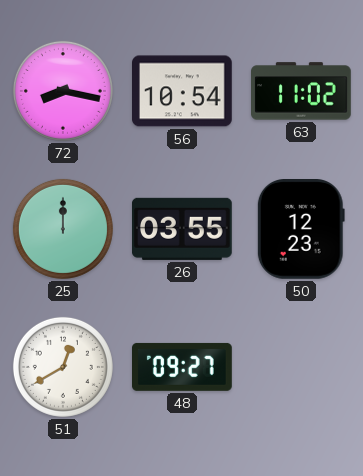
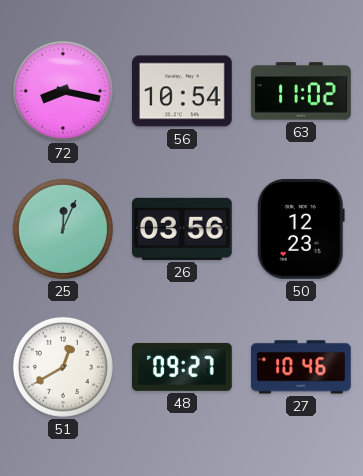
25: 12:00 -> 12:04
26: 03:55 -> 03:56
27: none -> 10:46
